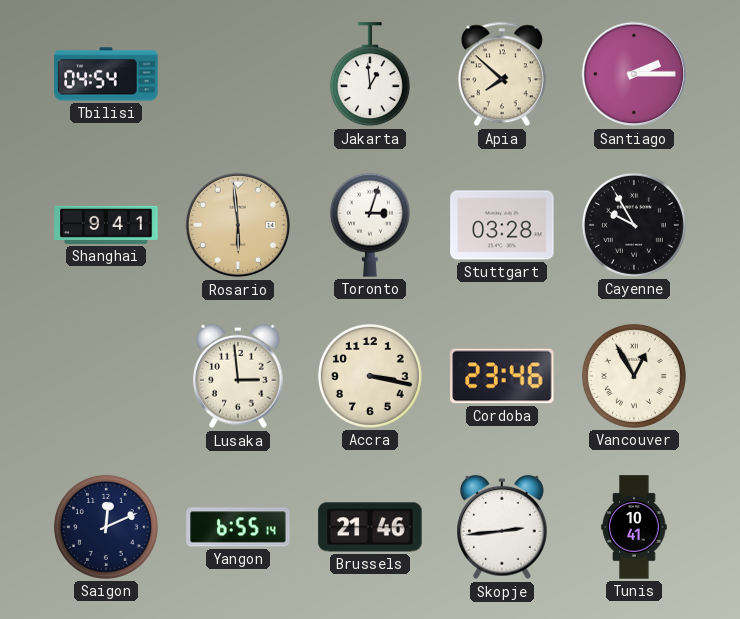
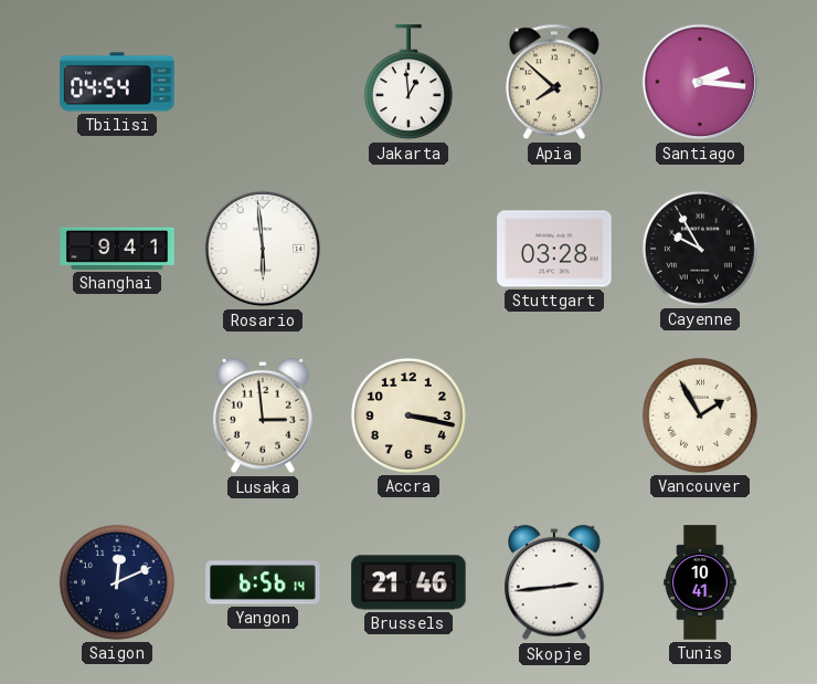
Santiago: 2:15 -> 2:16
Rosario dial: champagne -> white
Toronto: 3:03 -> none
Cordoba: 23:46 -> none
Vancouver: 12:55 -> 1:55
Yangon: 6:55 -> 6:56
